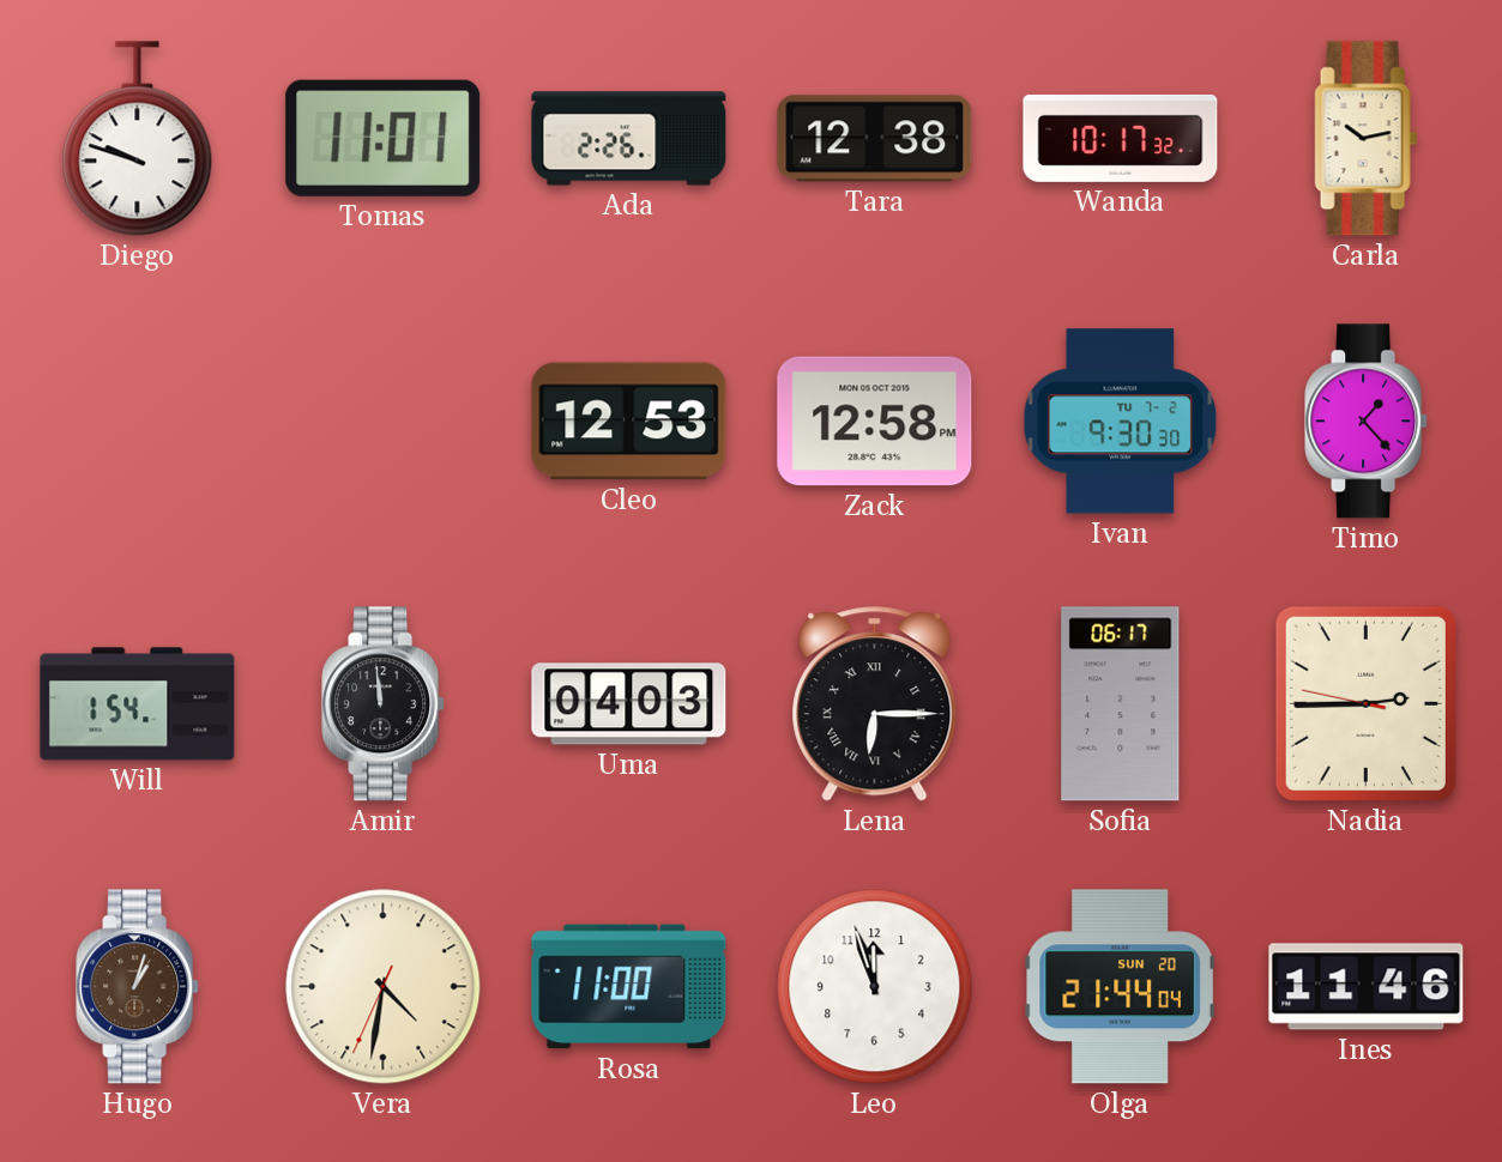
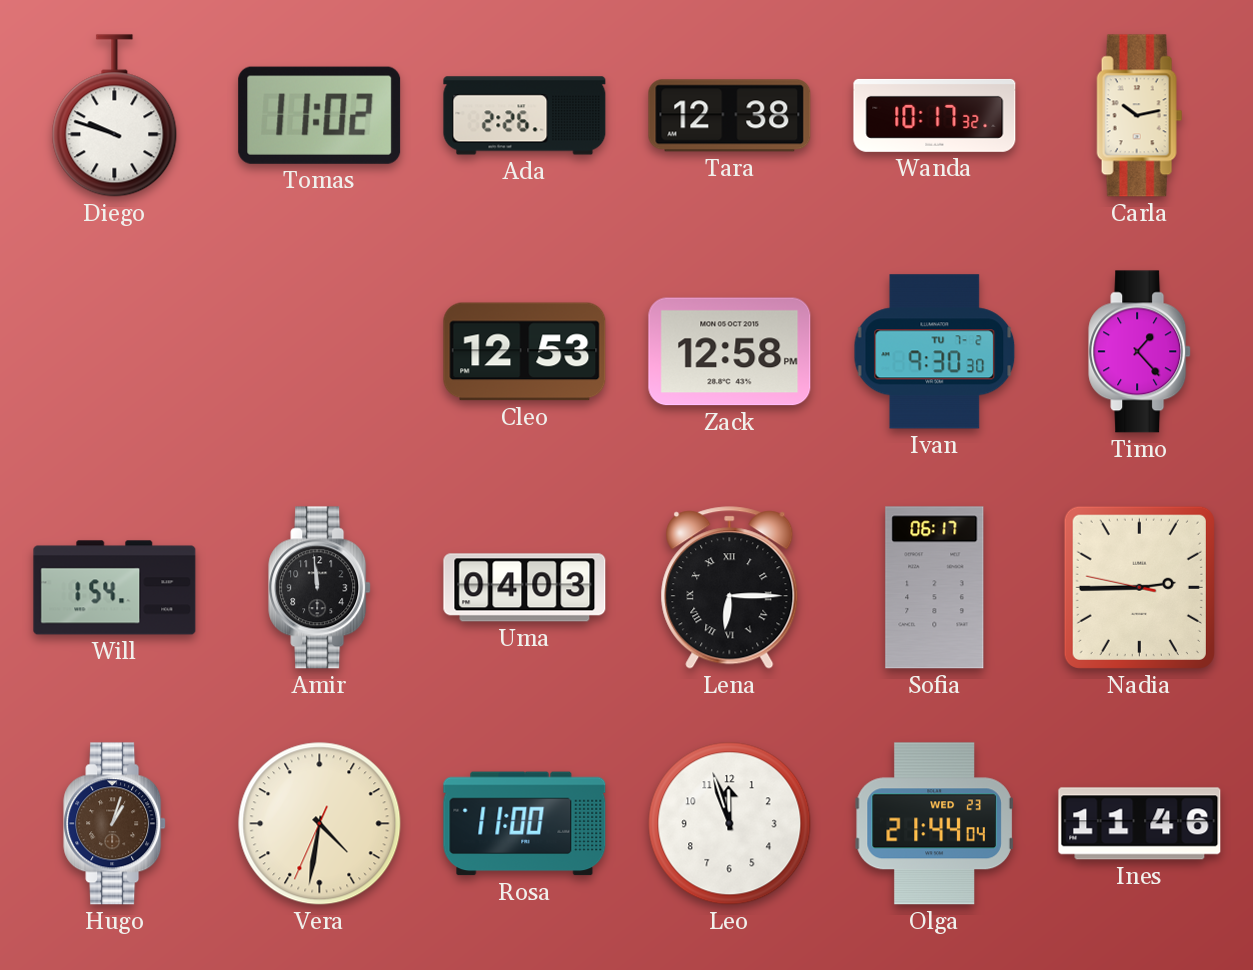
Tomas: 11:01 -> 11:02
Olga date: SUN 20 -> WED 23
